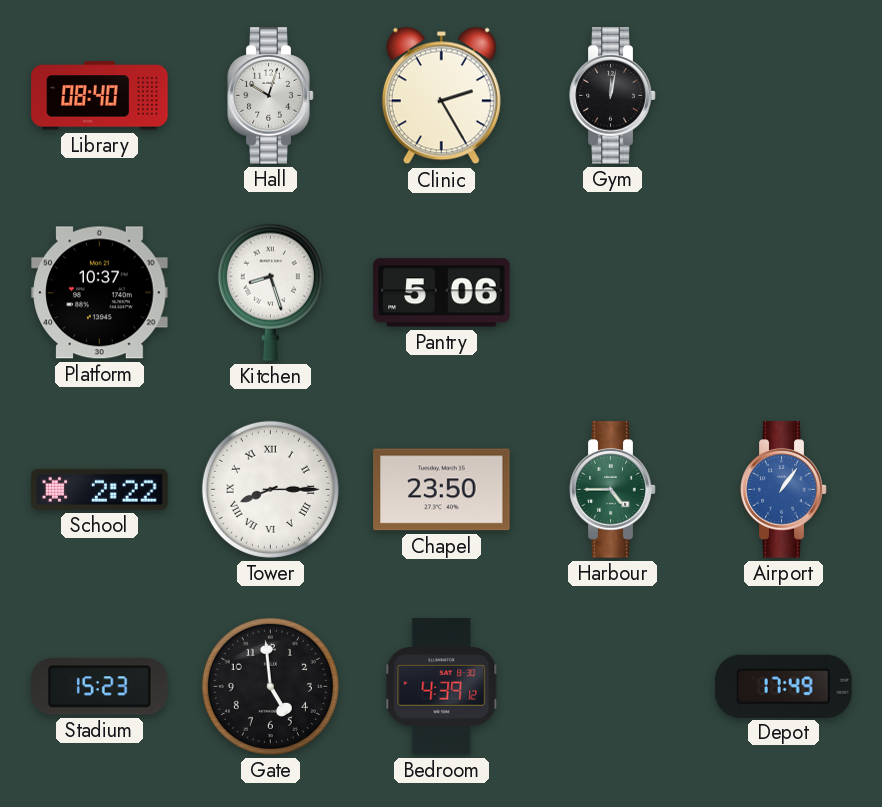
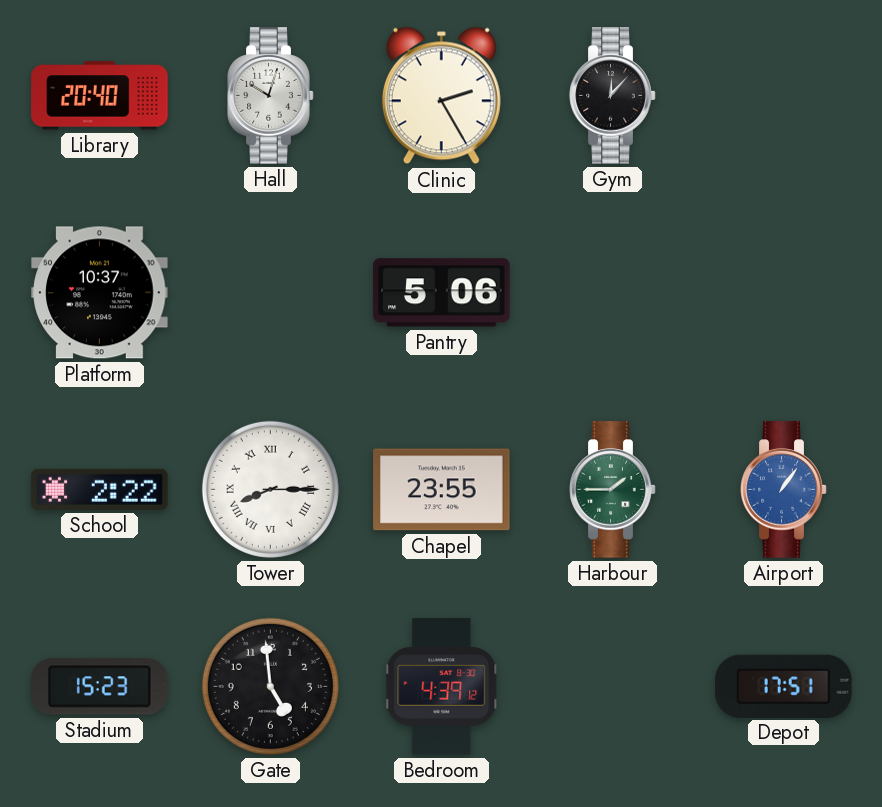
Library: 08:40 -> 20:40
Gym: 12:02 -> 12:07
Kitchen: 8:27 -> none
Chapel: 23:50 -> 23:55
Harbour: 4:45 -> 1:45
Depot: 17:49 -> 17:51
